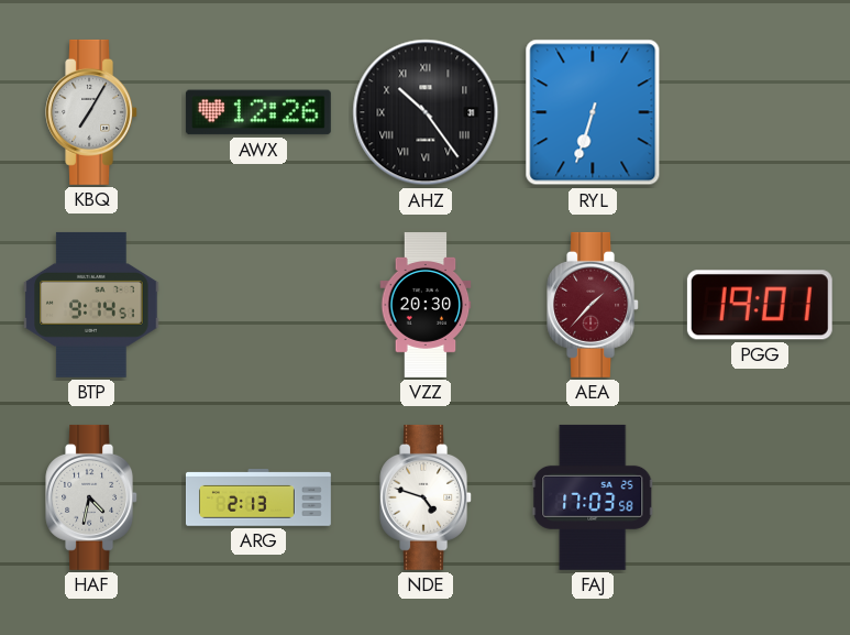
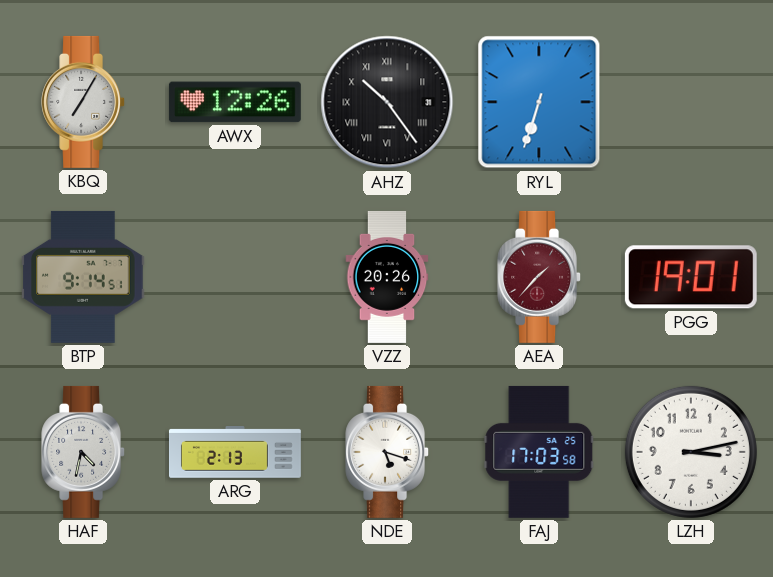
VZZ: 20:30 -> 20:26
NDE: 4:48 -> 5:18
LZH: none -> 3:13
